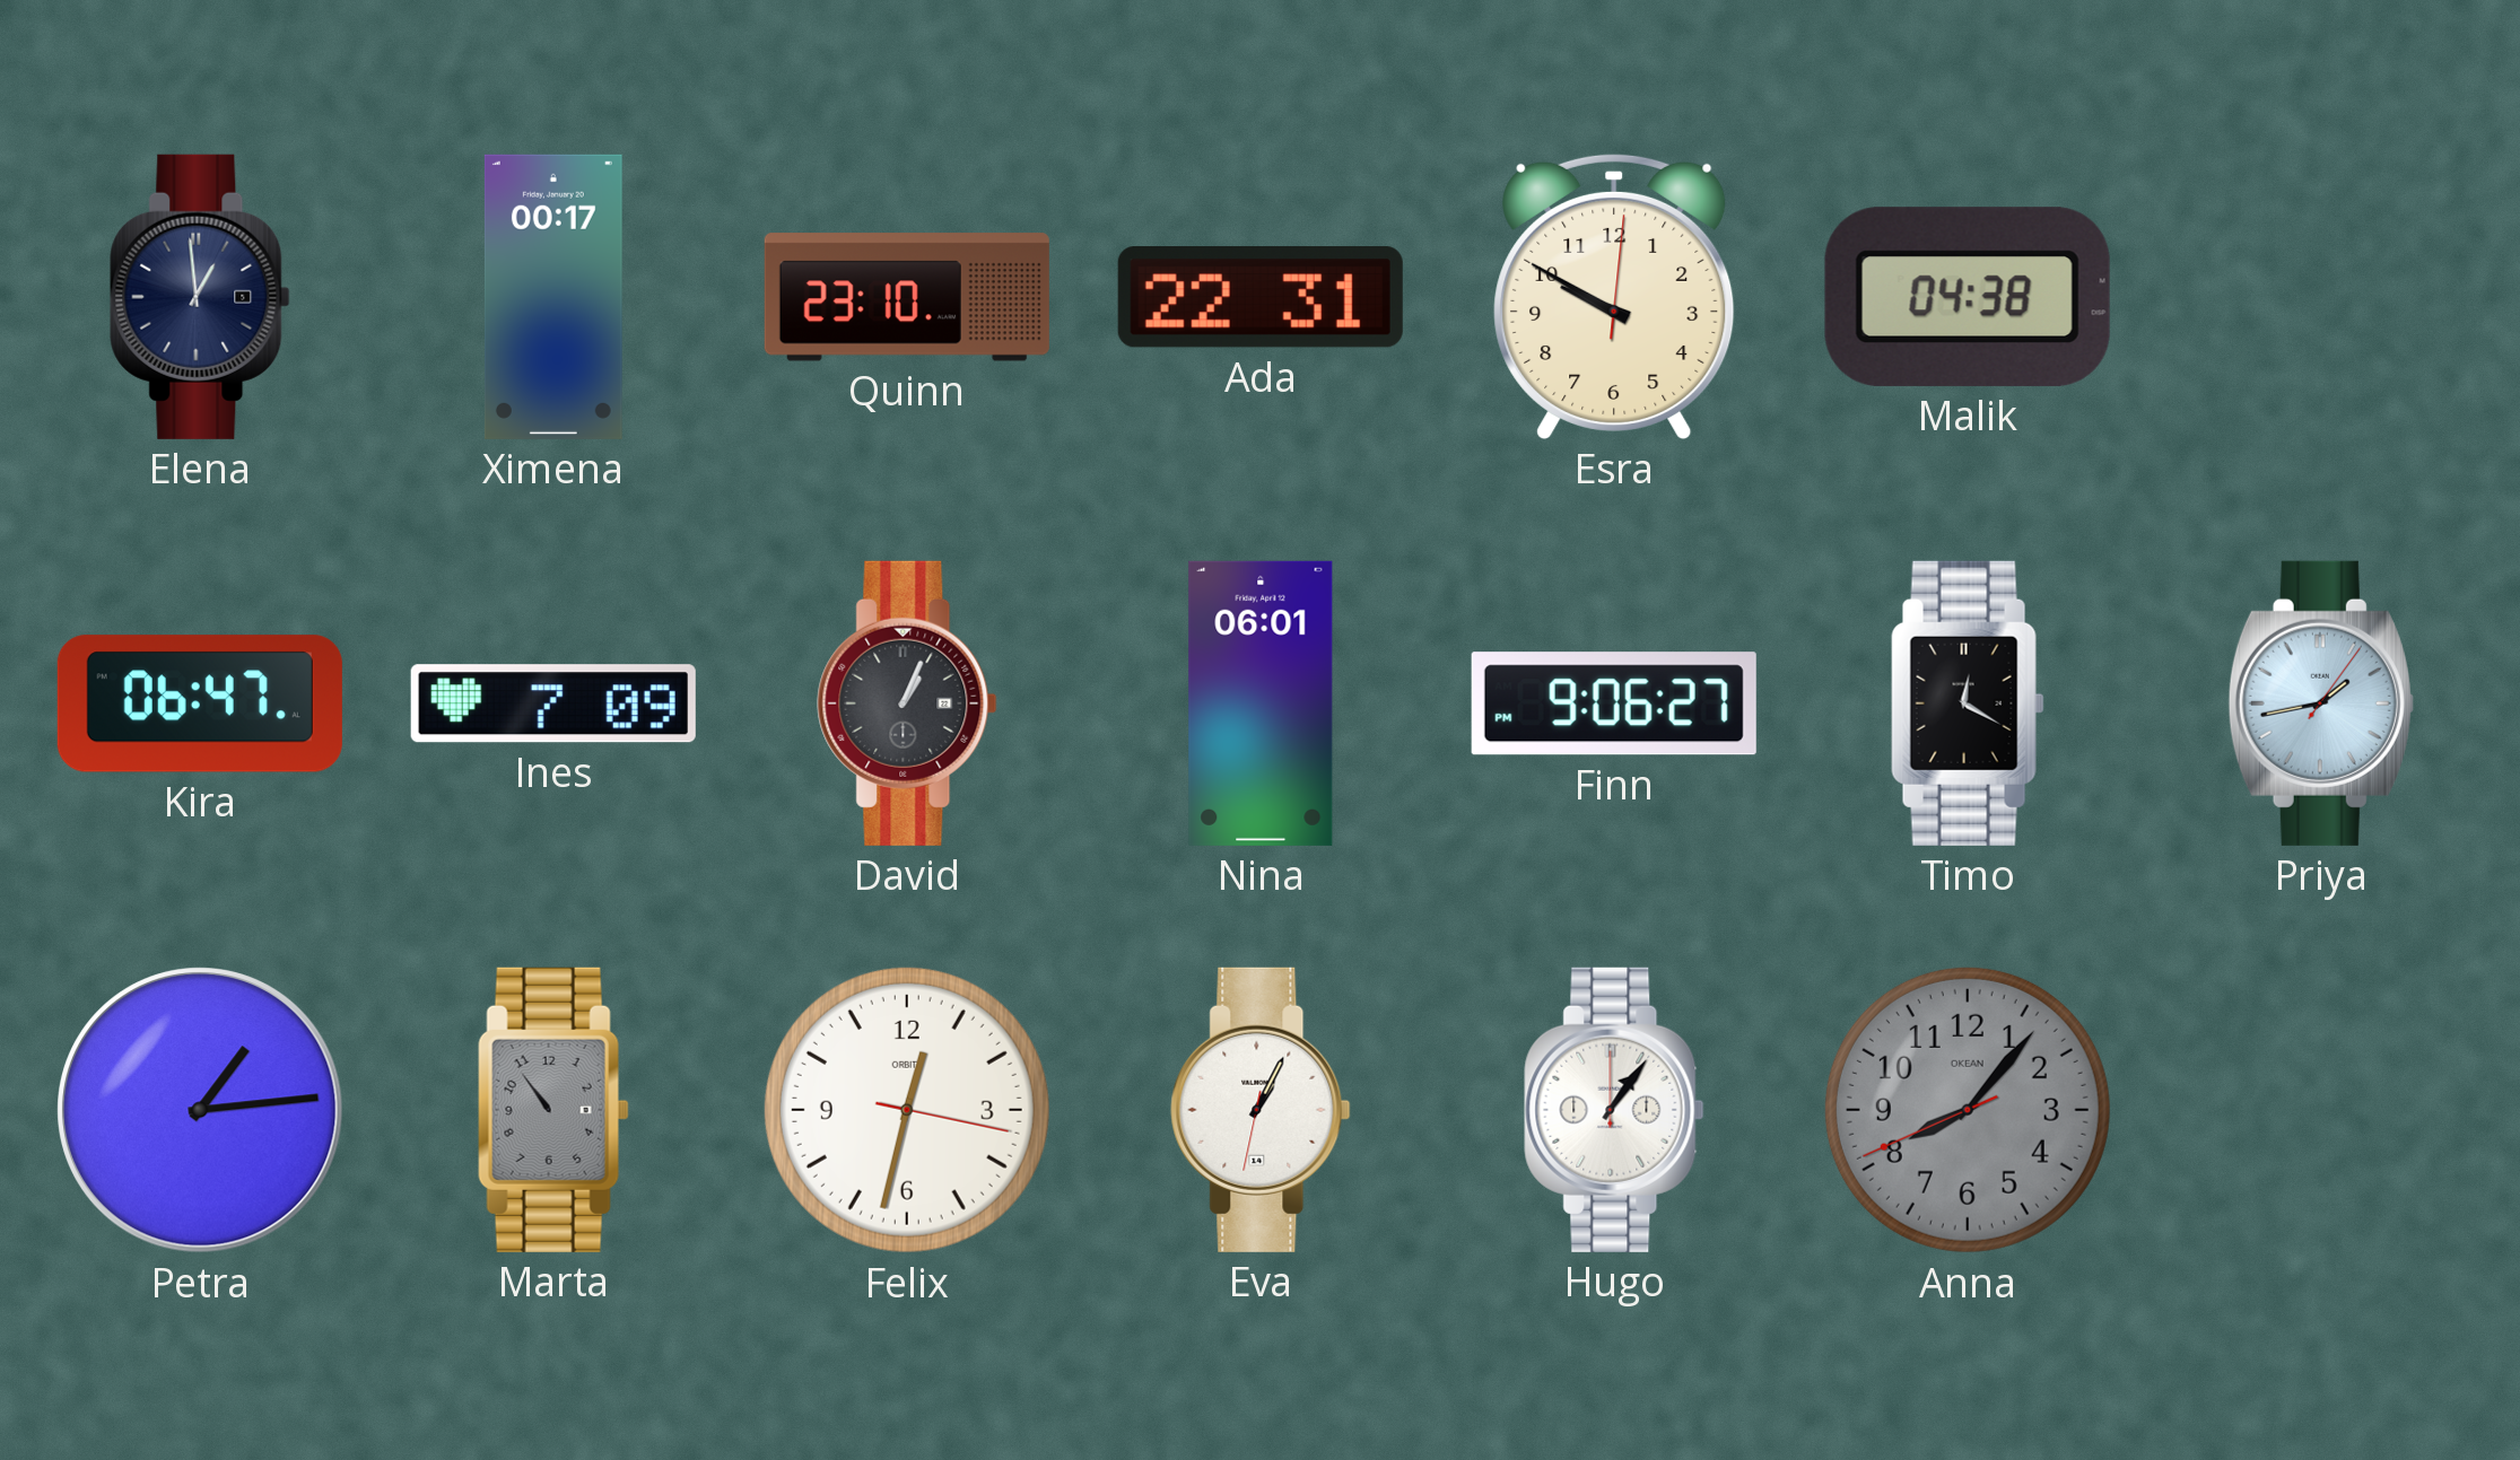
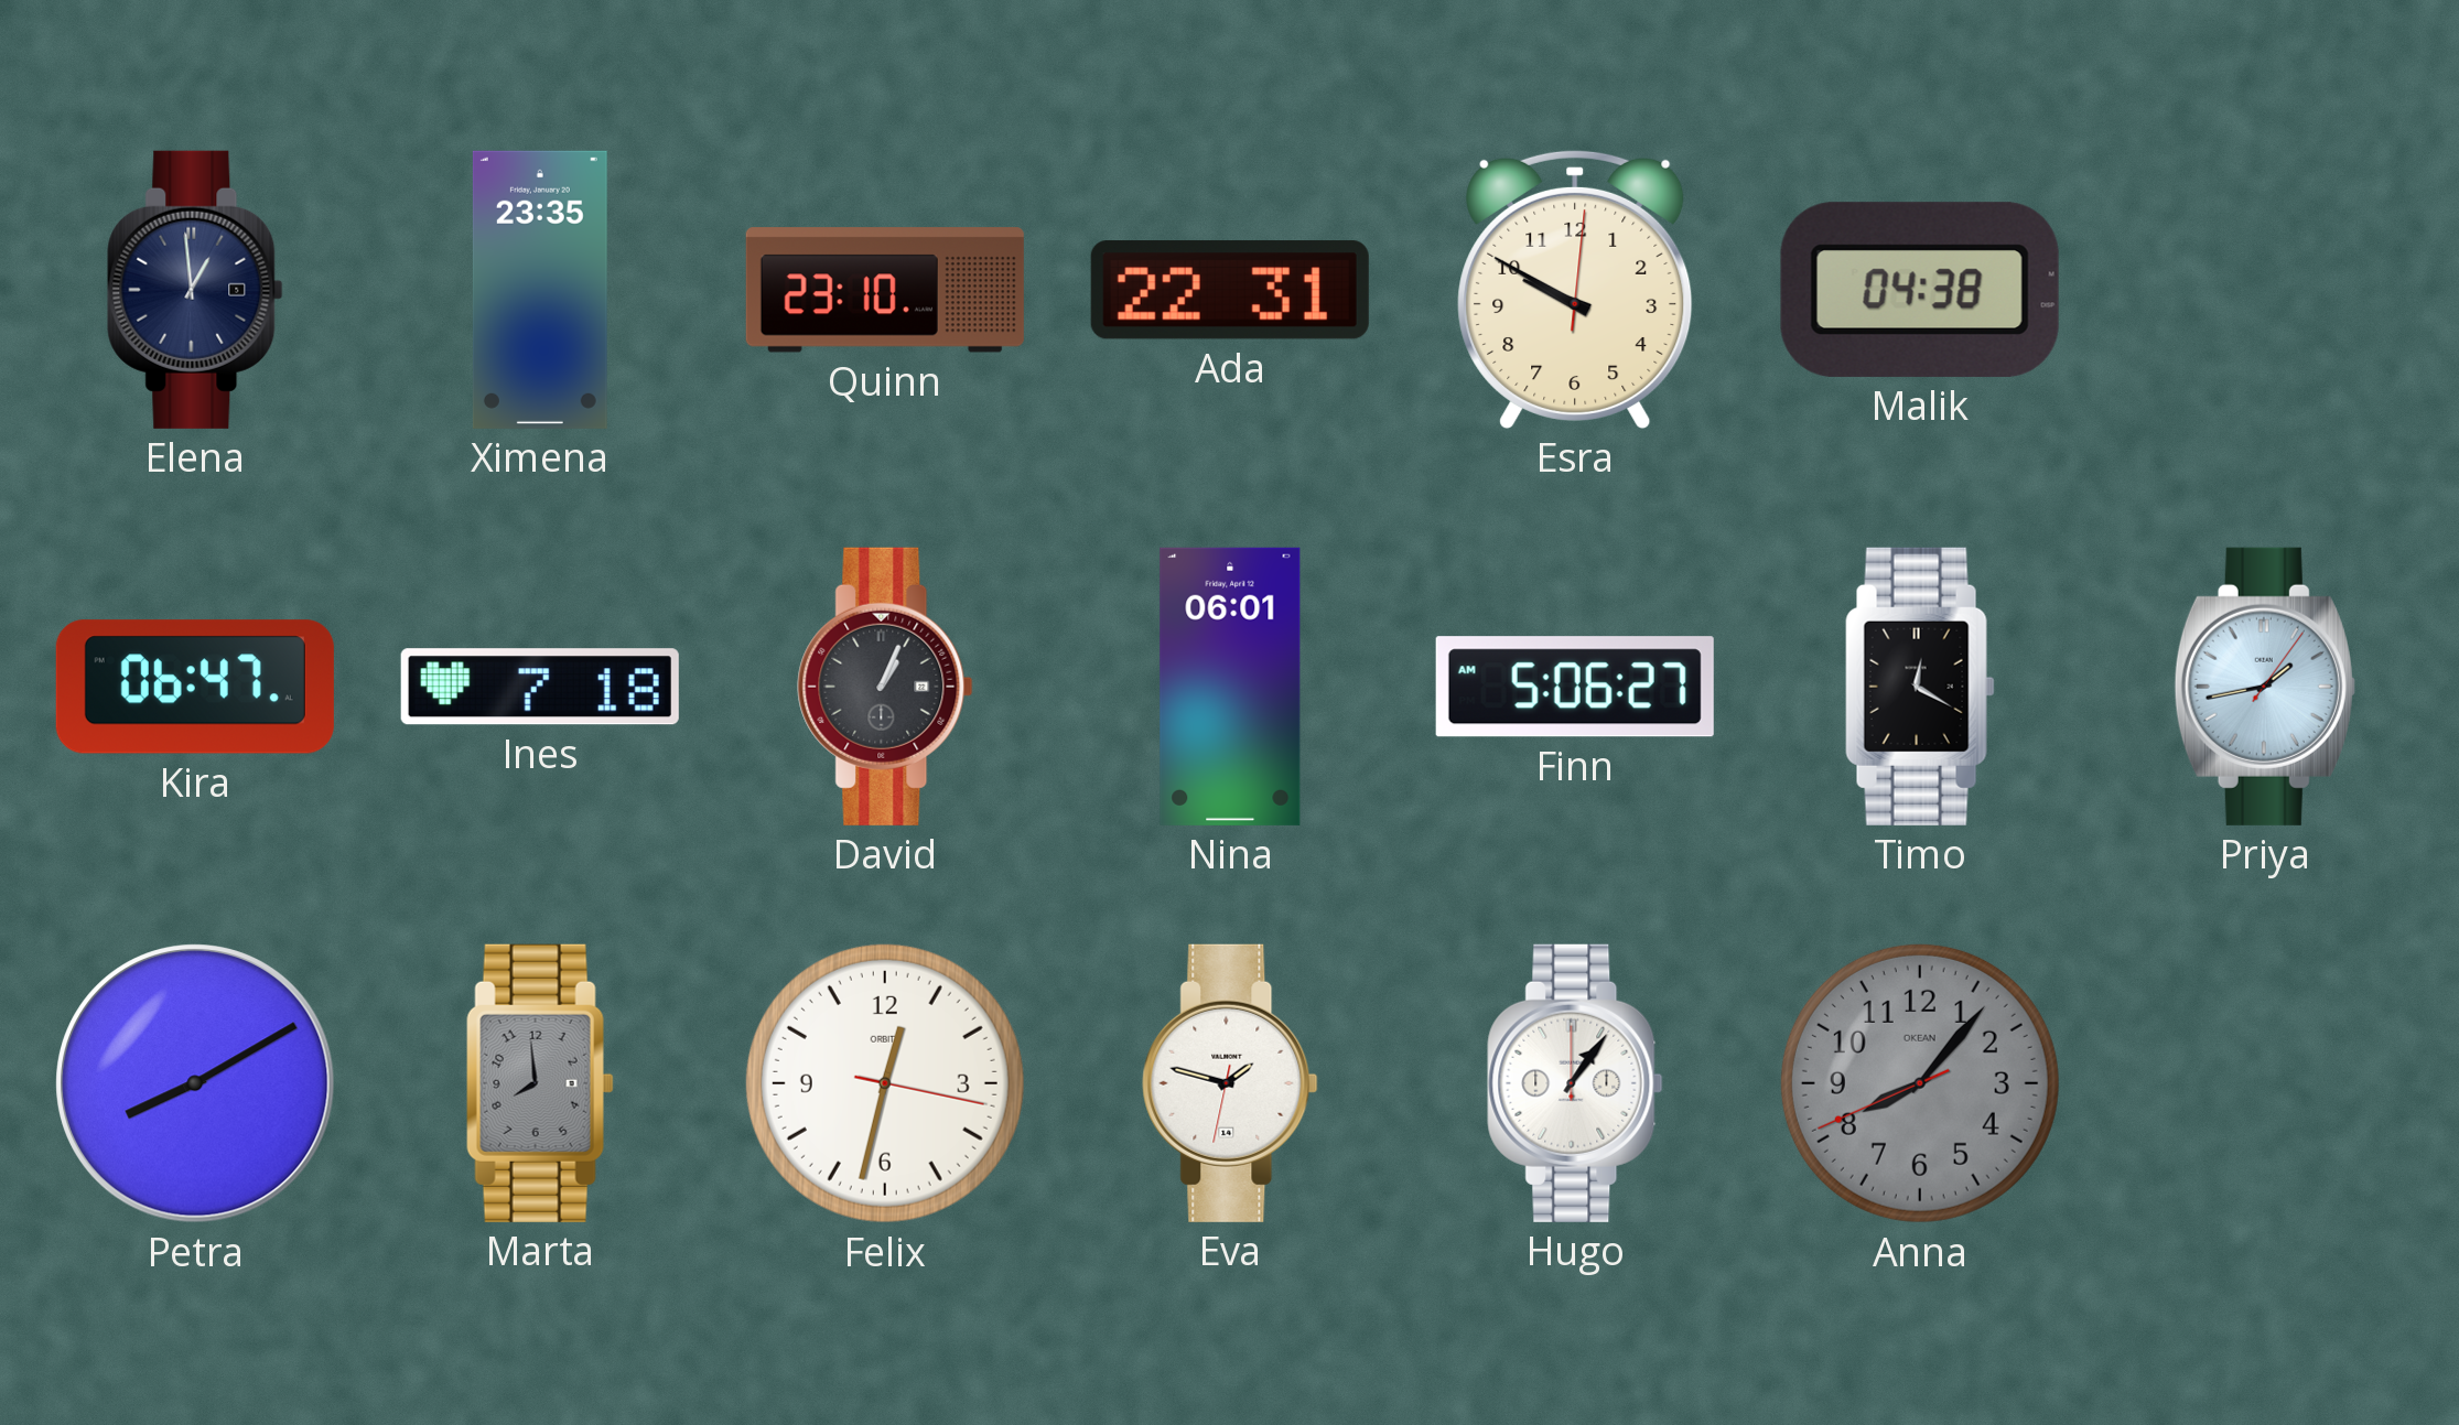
Ximena: 00:17 -> 23:35
Ines: 7:09 -> 7:18
Finn: 9:06 -> 5:06
Petra: 1:14 -> 8:10
Marta: 10:54 -> 7:59
Eva: 1:04 -> 1:47
